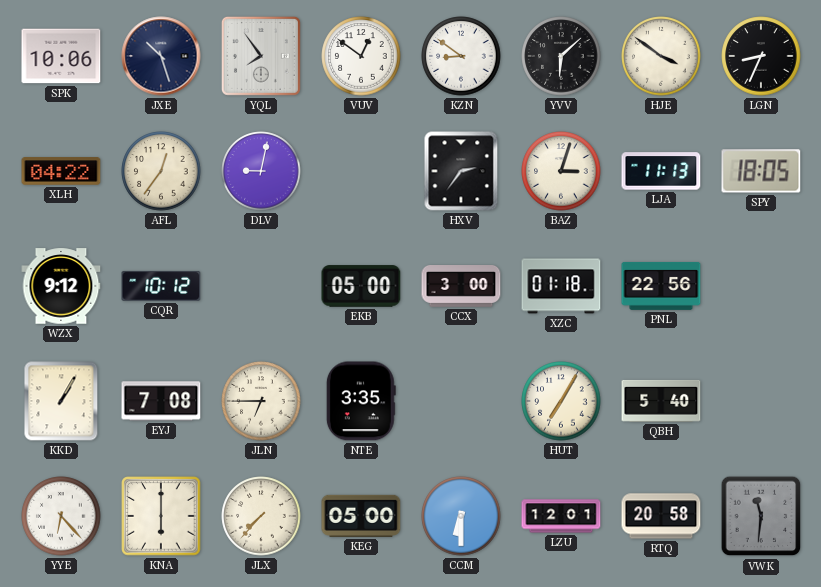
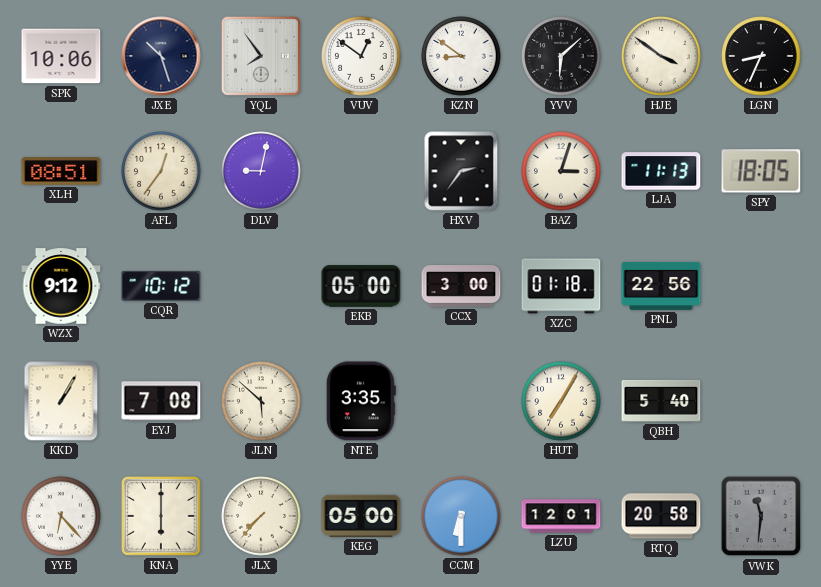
XLH: 04:22 -> 08:51
JLN: 6:45 -> 5:52
